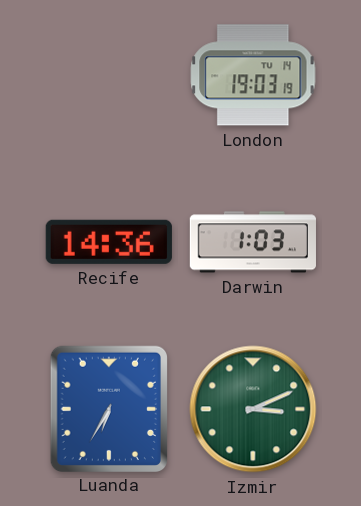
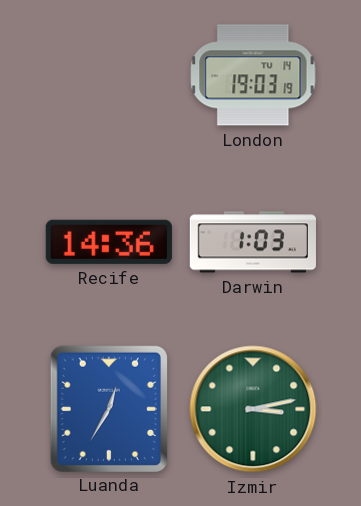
Luanda: 6:35 -> 12:35
Izmir: 3:11 -> 3:13
